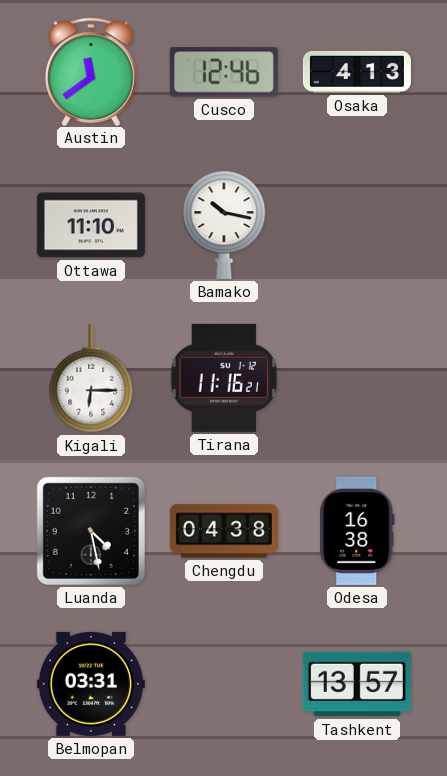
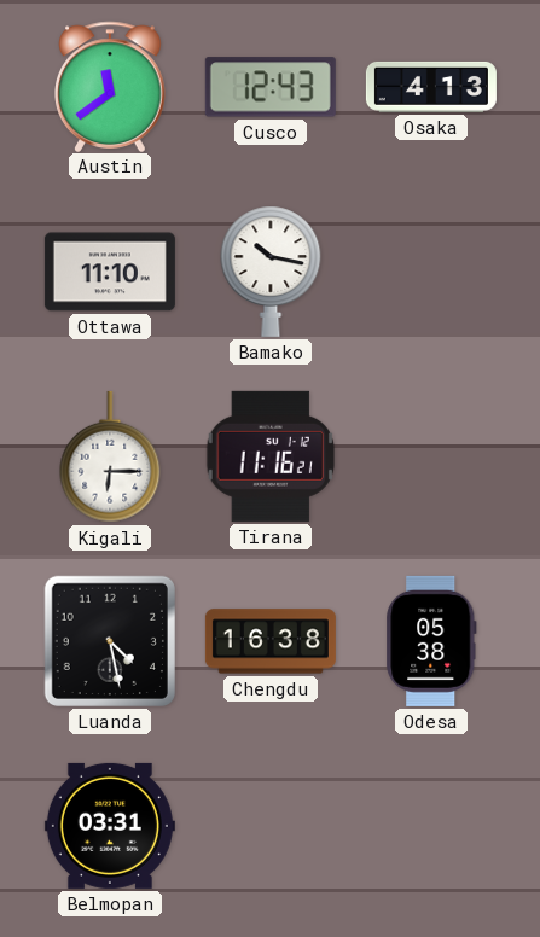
Cusco: 12:46 -> 12:43
Chengdu: 04:38 -> 16:38
Odesa: 16:38 -> 05:38
Tashkent: 13:57 -> none
